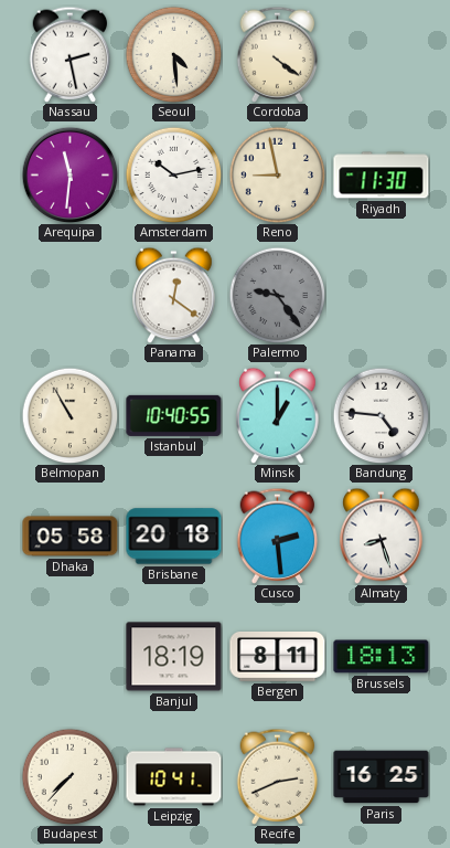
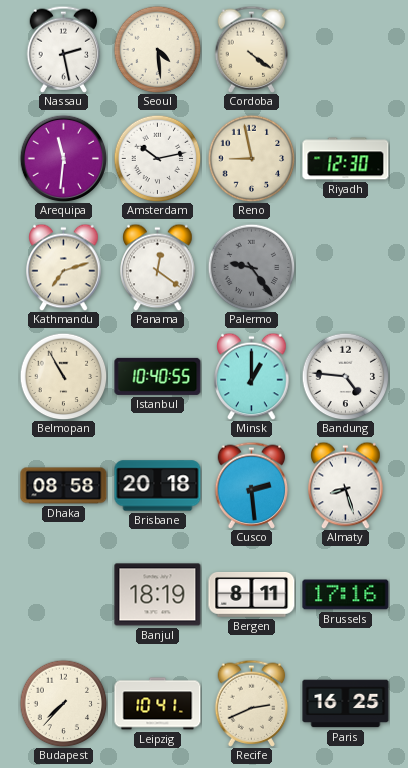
Riyadh: 11:30 -> 12:30
Kathmandu: none -> 7:12
Dhaka: 05:58 -> 08:58
Brussels: 18:13 -> 17:16
